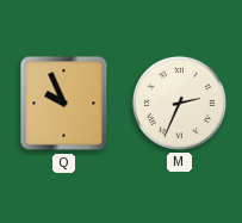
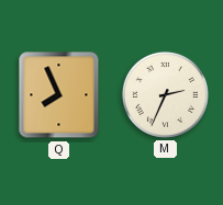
Q: 9:56 -> 7:56
